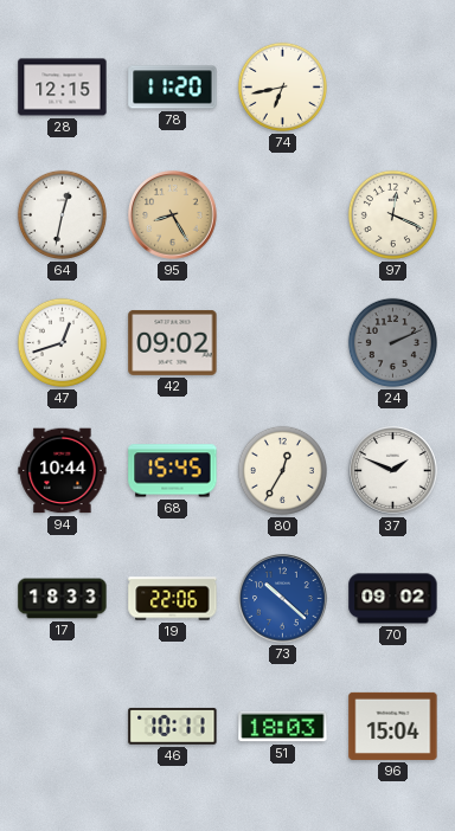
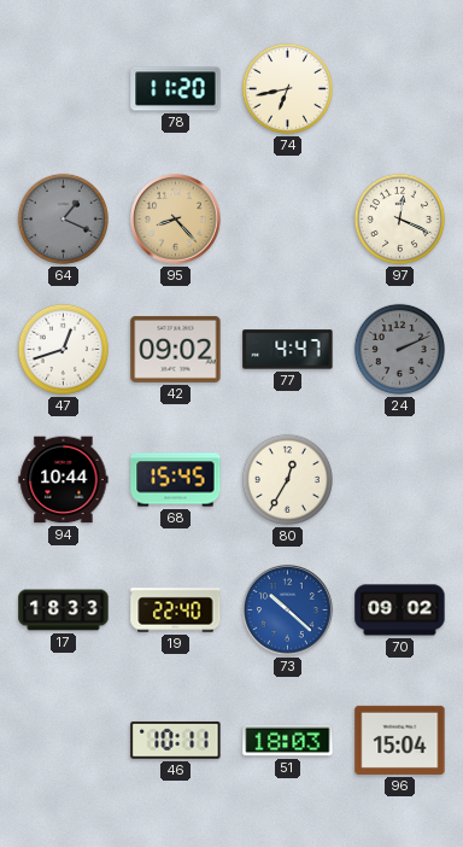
28: 12:15 -> none
64: 12:32 -> 1:19
64 dial: white -> grey
95: 8:25 -> 8:23
77: none -> 4:47
37: 1:49 -> none
19: 22:06 -> 22:40
